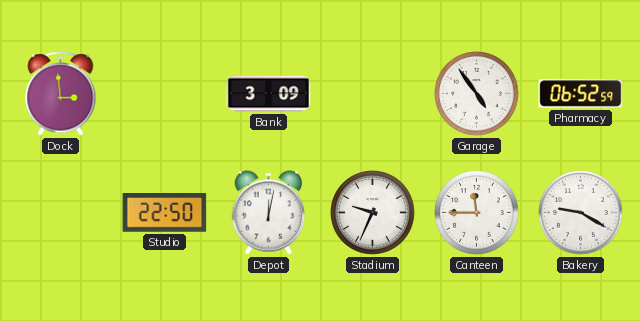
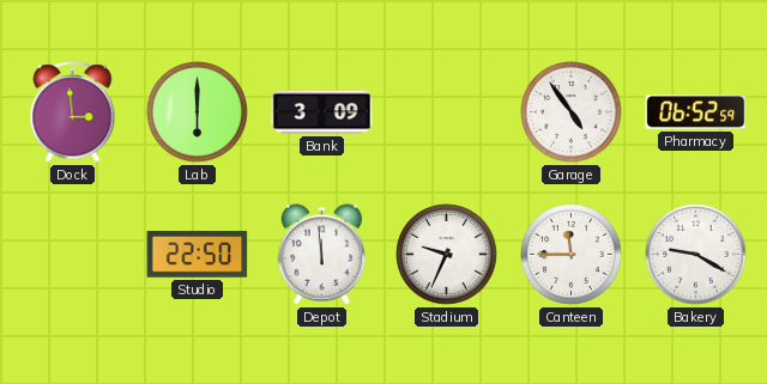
Lab: none -> 6:00
Depot: 12:02 -> 11:59
